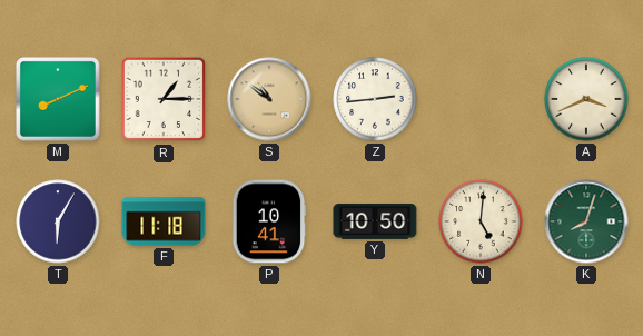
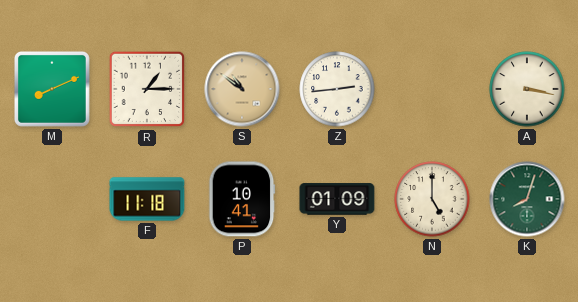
A: 3:41 -> 3:17
T: 6:05 -> none
Y: 10:50 -> 01:09
N: 5:01 -> 5:00
